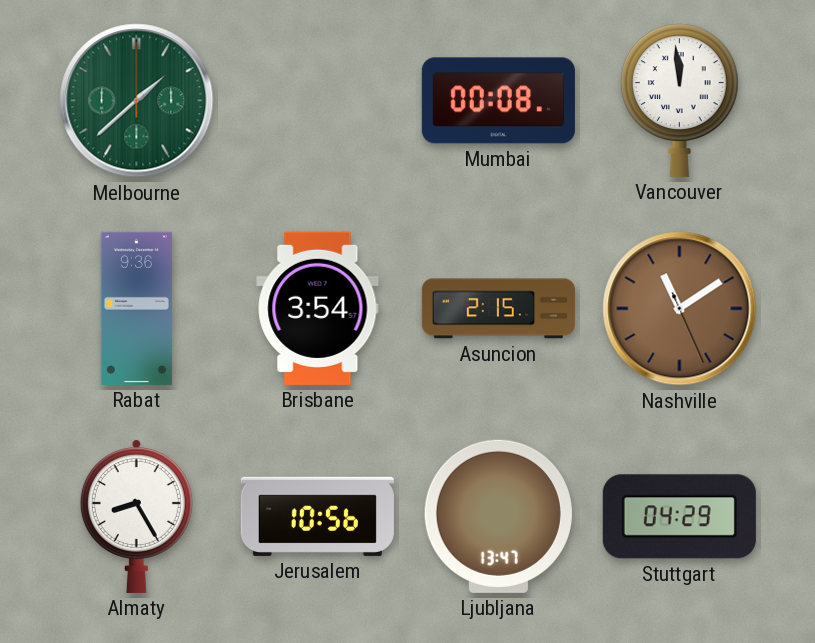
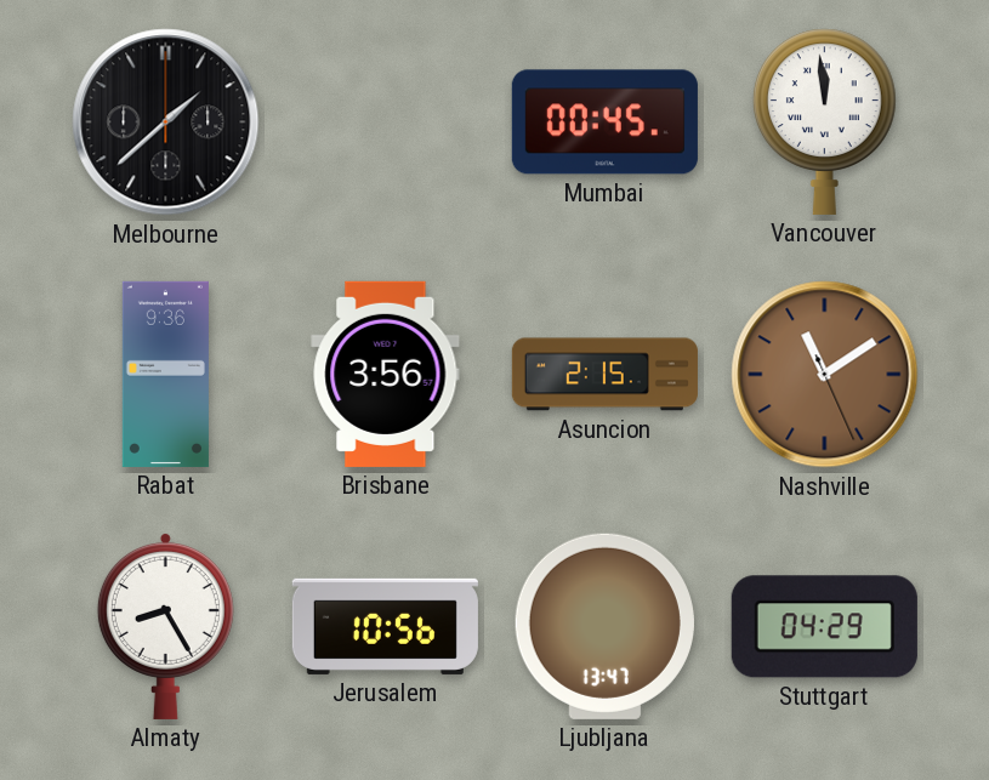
Melbourne dial: green -> black
Mumbai: 00:08 -> 00:45
Brisbane: 3:54 -> 3:56
